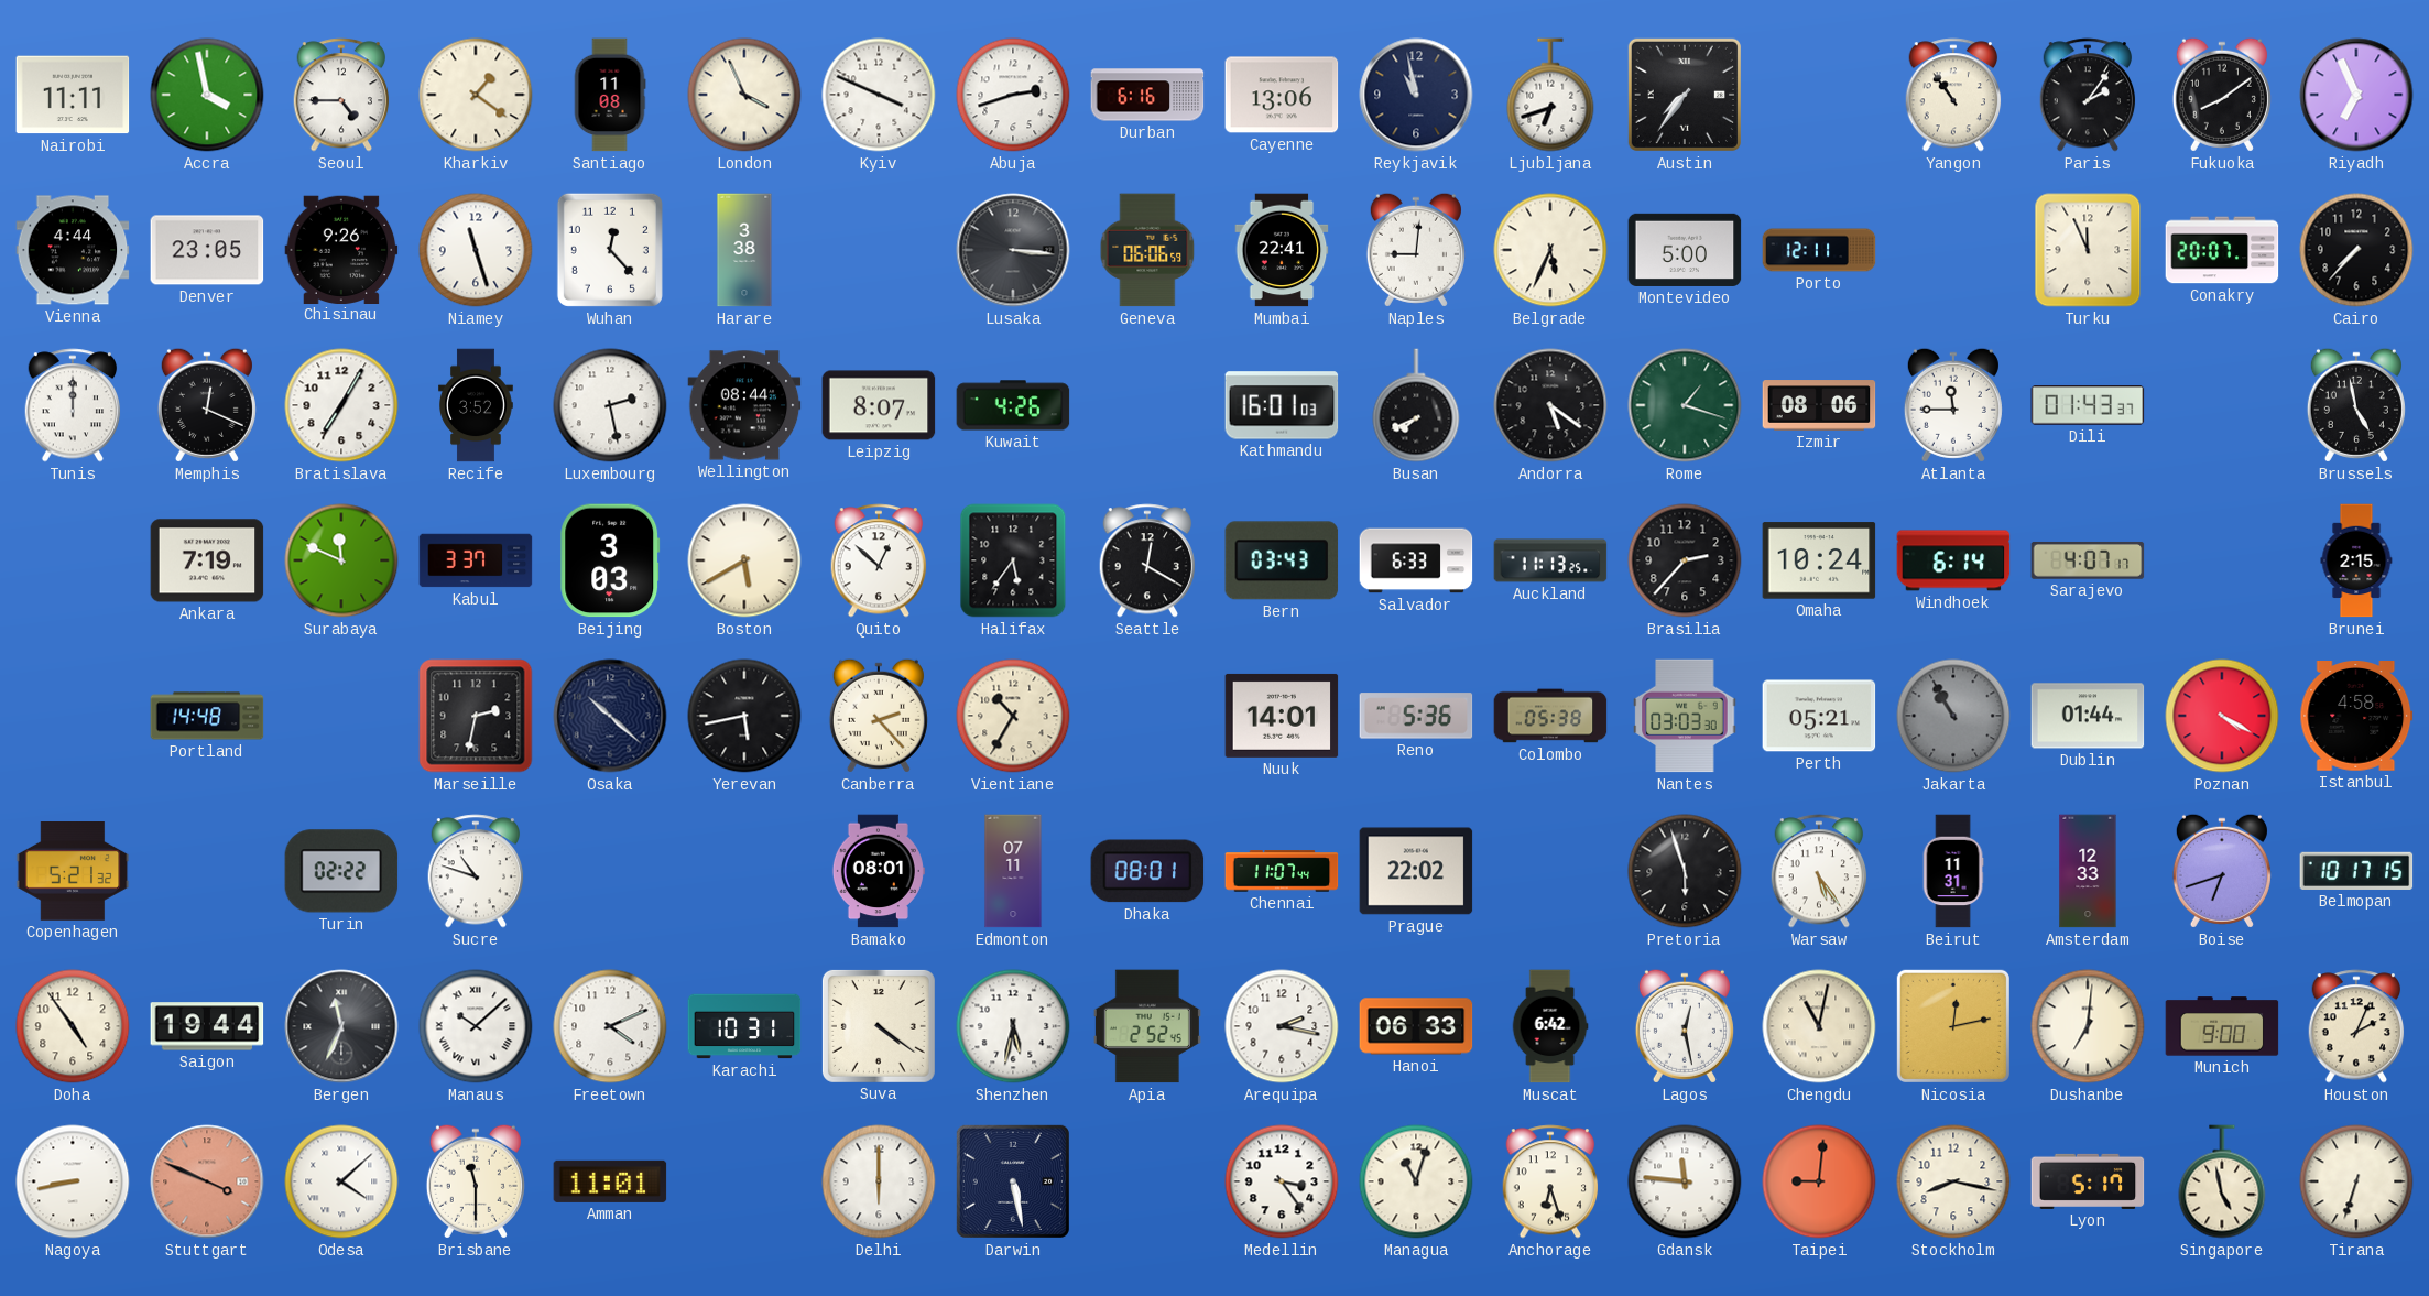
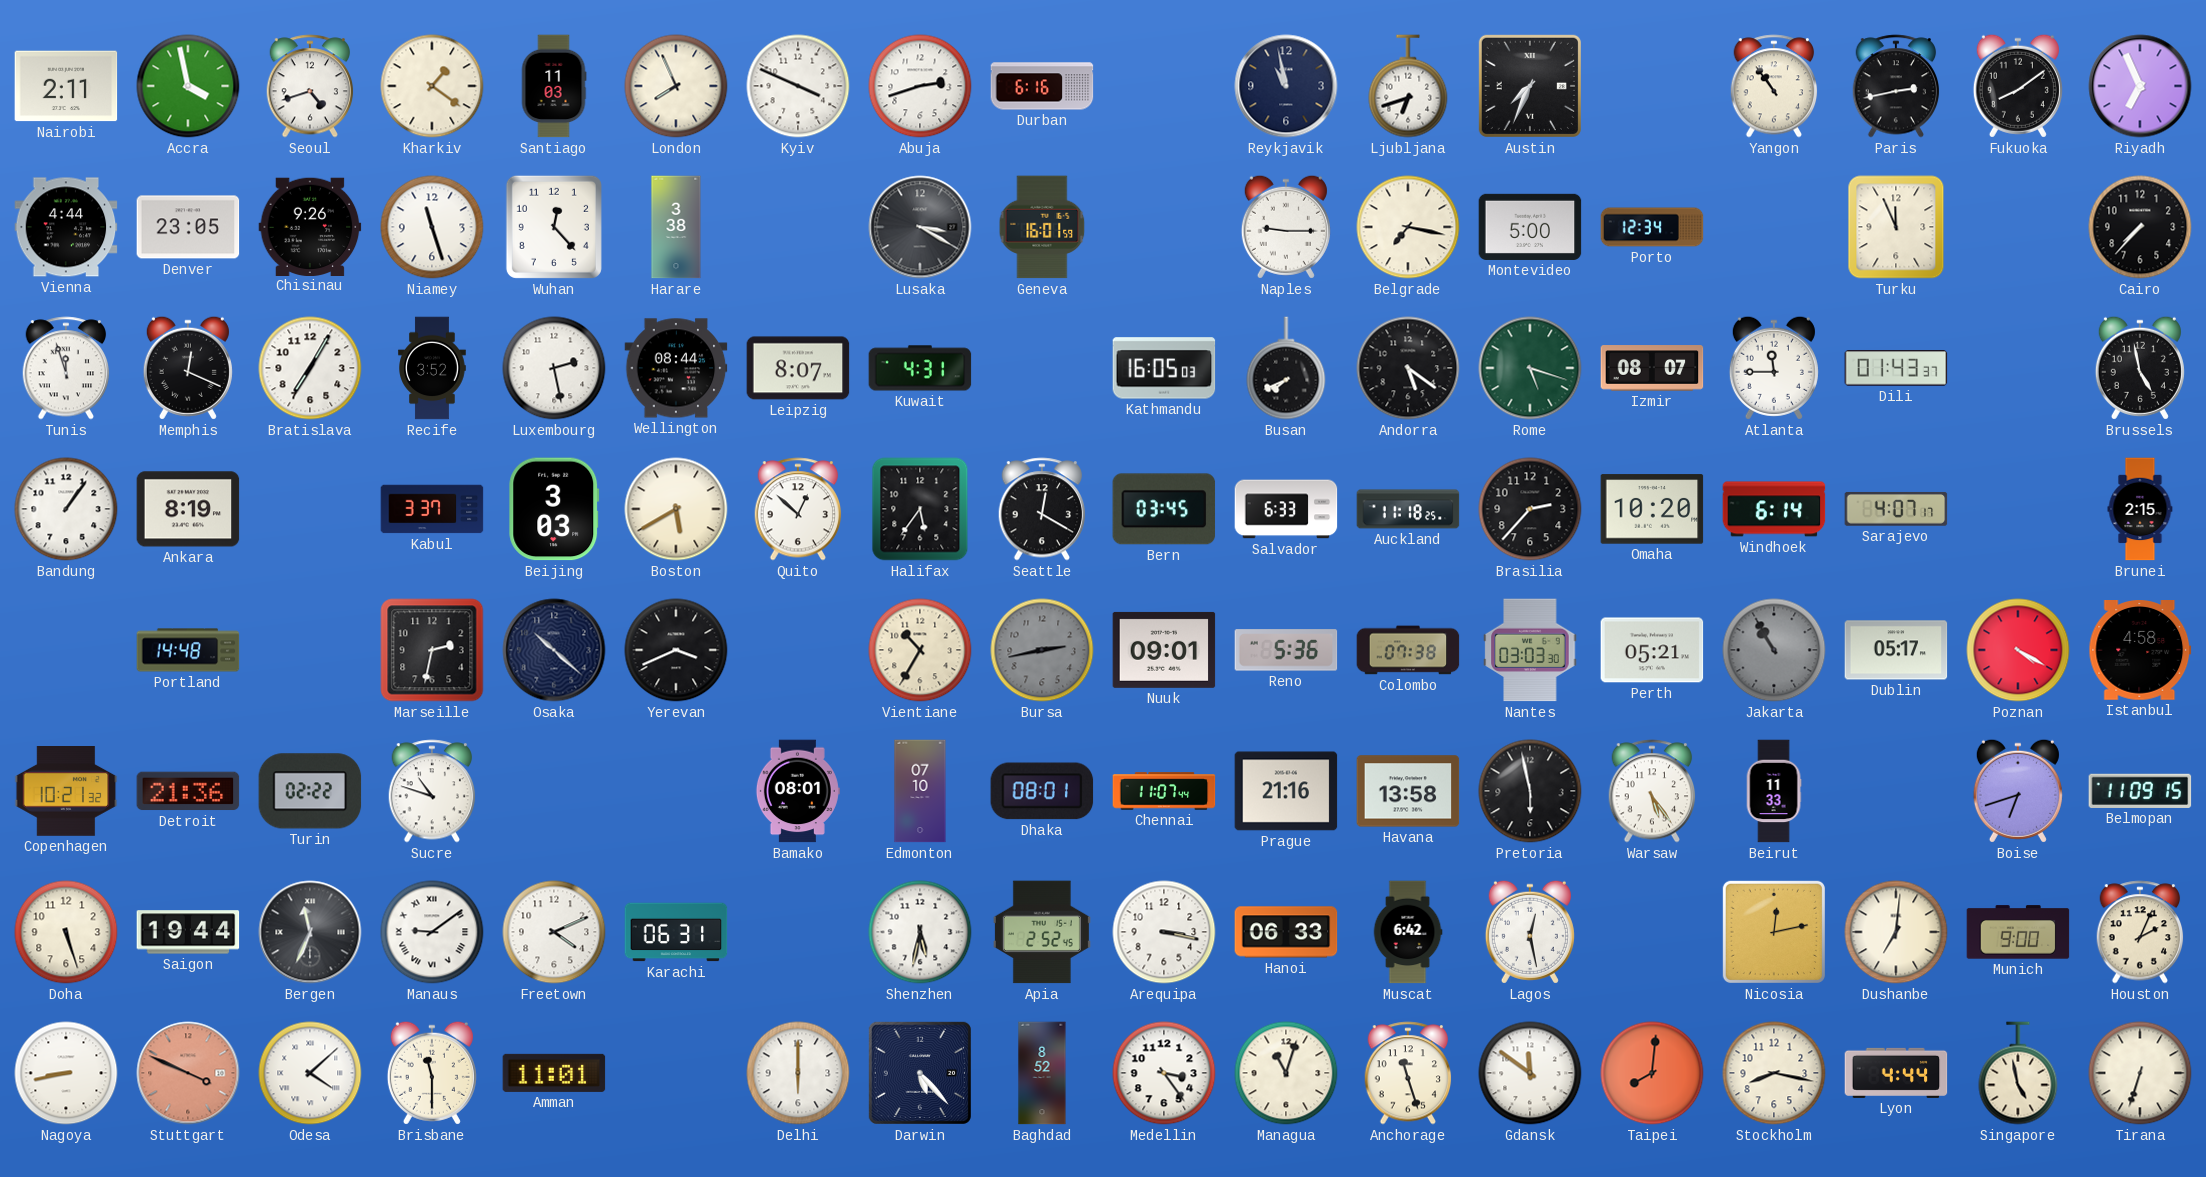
Nairobi: 11:11 -> 2:11
Seoul: 4:45 -> 4:42
Santiago: 11:08 -> 11:03
London: 3:56 -> 7:56
Cayenne: 13:06 -> none
Austin: 7:36 -> 7:34
Paris: 2:06 -> 2:43
Lusaka: 3:16 -> 3:20
Geneva: 06:06 -> 16:01
Mumbai: 22:41 -> none
Naples: 9:01 -> 9:15
Belgrade: 5:34 -> 7:17
Porto: 12:11 -> 12:34
Conakry: 20:07 -> none
Tunis: 12:00 -> 11:57
Kuwait: 4:26 -> 4:31
Kathmandu: 16:01 -> 16:05
Rome: 1:18 -> 5:18
Izmir: 08:06 -> 08:07
Bandung: none -> 1:06
Ankara: 7:19 -> 8:19
Surabaya: 11:49 -> none
Bern: 03:43 -> 03:45
Auckland: 11:13 -> 11:18
Omaha: 10:24 -> 10:20
Yerevan: 5:43 -> 3:41
Canberra: 2:23 -> none
Bursa: none -> 2:43
Nuuk: 14:01 -> 09:01
Colombo: 05:38 -> 07:38
Dublin: 01:44 -> 05:17
Copenhagen: 5:21 -> 10:21
Detroit: none -> 21:36
Edmonton: 07:11 -> 07:10
Prague: 22:02 -> 21:16
Havana: none -> 13:58
Pretoria: 5:57 -> 5:58
Beirut: 11:31 -> 11:33
Amsterdam: 12:33 -> none
Belmopan: 10:17 -> 11:09
Doha: 4:54 -> 5:27
Manaus: 10:08 -> 9:09
Karachi: 10:31 -> 06:31
Suva: 4:21 -> none
Arequipa: 2:17 -> 3:17
Chengdu: 11:02 -> none
Darwin: 5:28 -> 5:23
Baghdad: none -> 8:52
Anchorage: 6:27 -> 11:27
Gdansk: 11:46 -> 11:51
Taipei: 9:01 -> 8:01
Lyon: 5:17 -> 4:44
